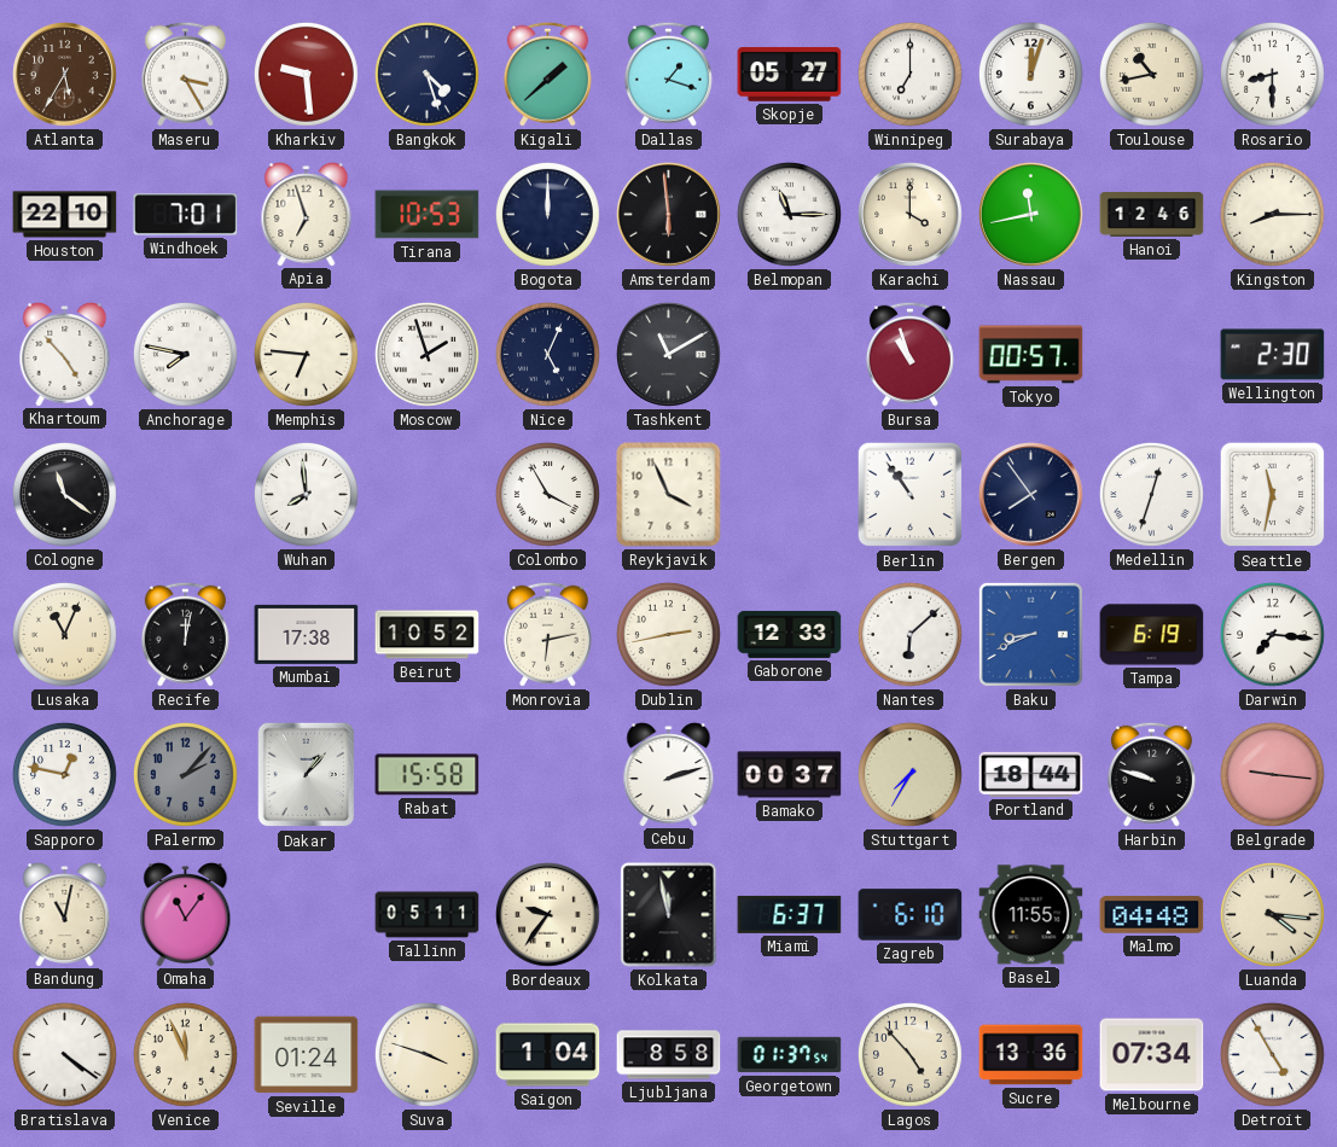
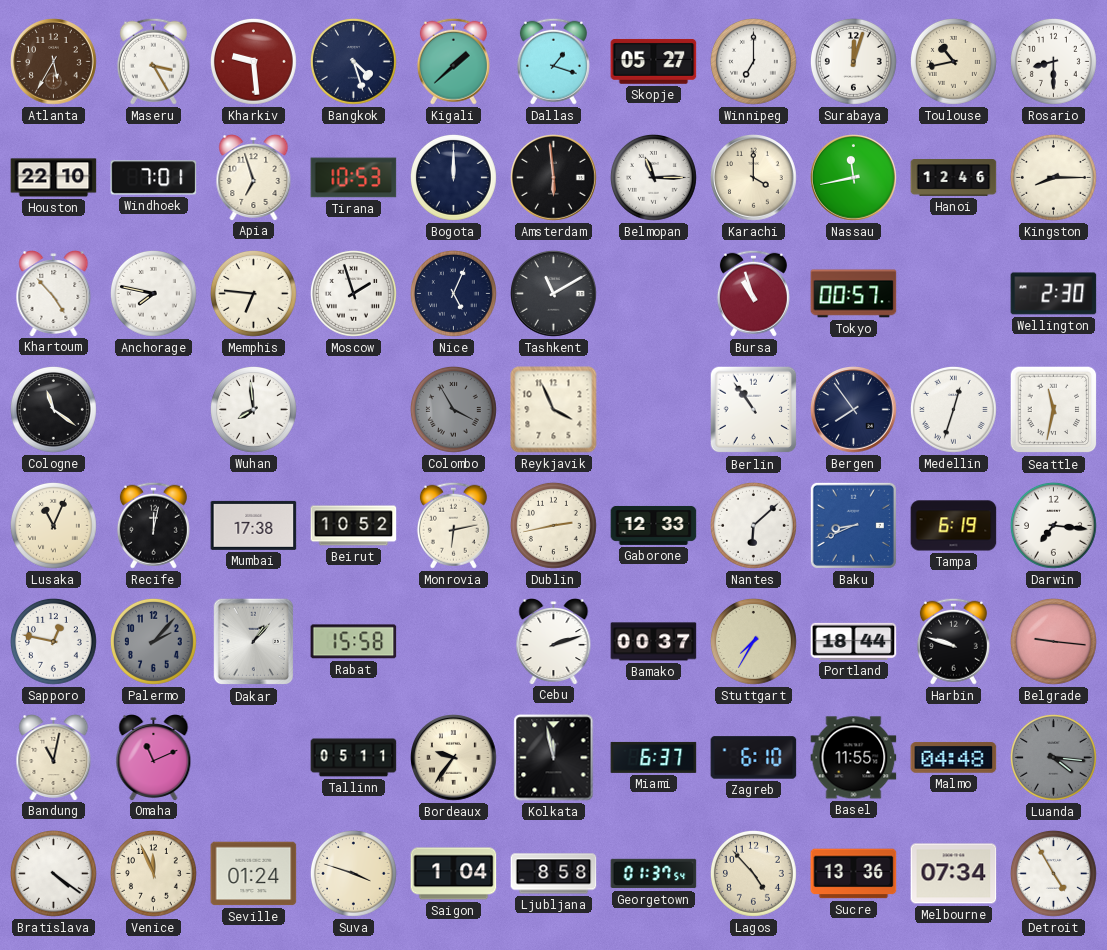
Colombo dial: white -> grey
Omaha: 11:06 -> 11:11
Luanda dial: cream -> grey
